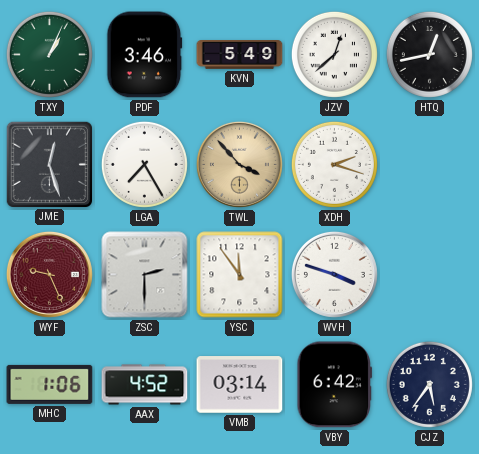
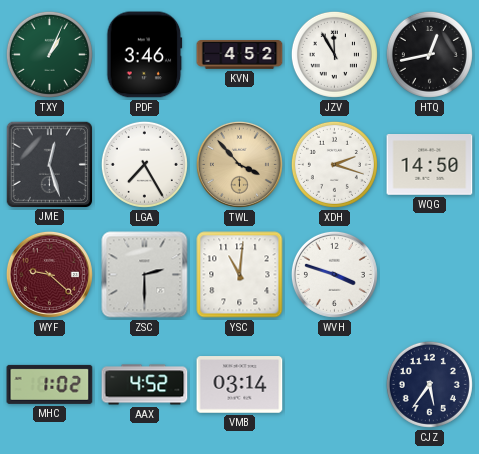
KVN: 5:49 -> 4:52
JZV: 12:38 -> 11:55
WQG: none -> 14:50
WYF: 9:26 -> 9:22
YSC: 11:54 -> 11:01
MHC: 1:06 -> 1:02
VBY: 6:42 -> none
